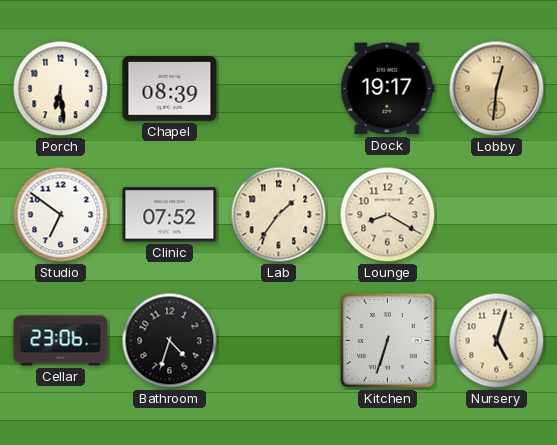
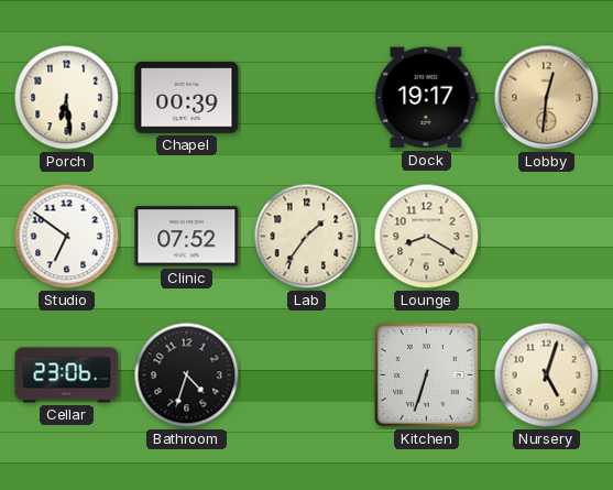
Chapel: 08:39 -> 00:39
